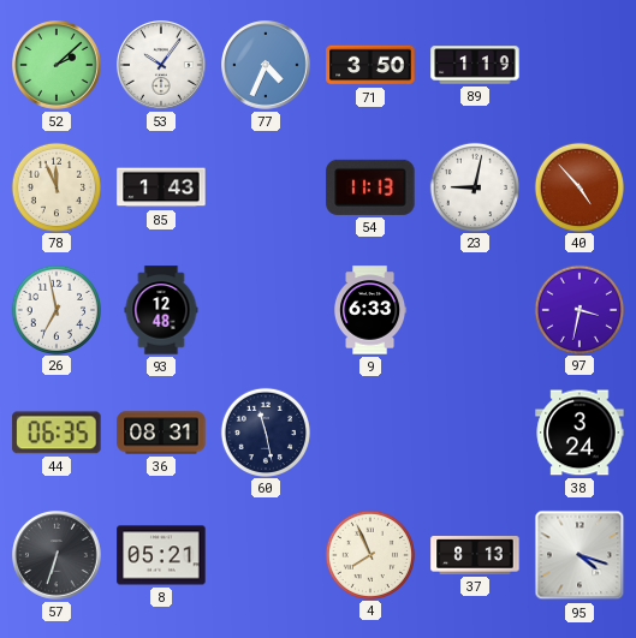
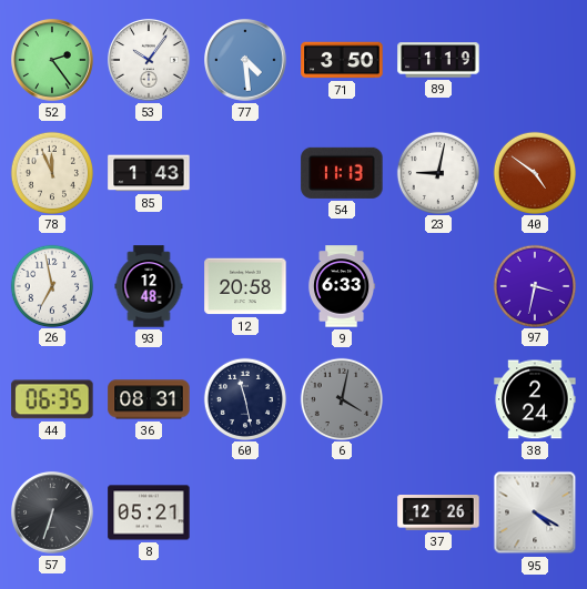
52: 2:08 -> 2:24
77: 4:34 -> 4:29
40: 4:53 -> 4:51
12: none -> 20:58
6: none -> 4:02
38: 3:24 -> 2:24
4: 7:56 -> none
37: 8:13 -> 12:26
95: 4:18 -> 4:20
